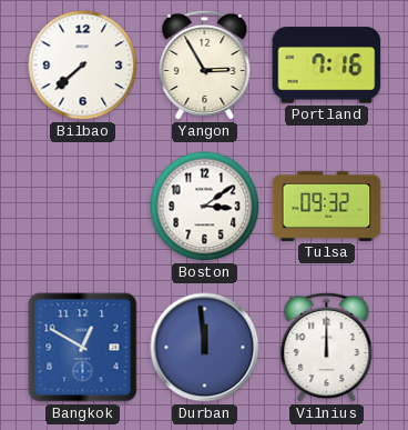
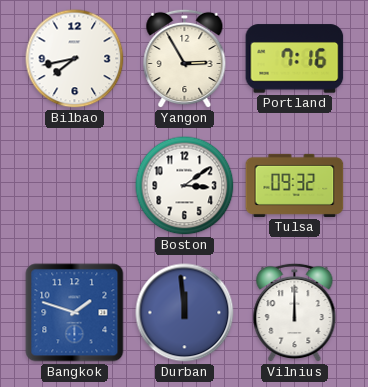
Bilbao: 7:38 -> 7:43
Bangkok: 12:50 -> 1:48
